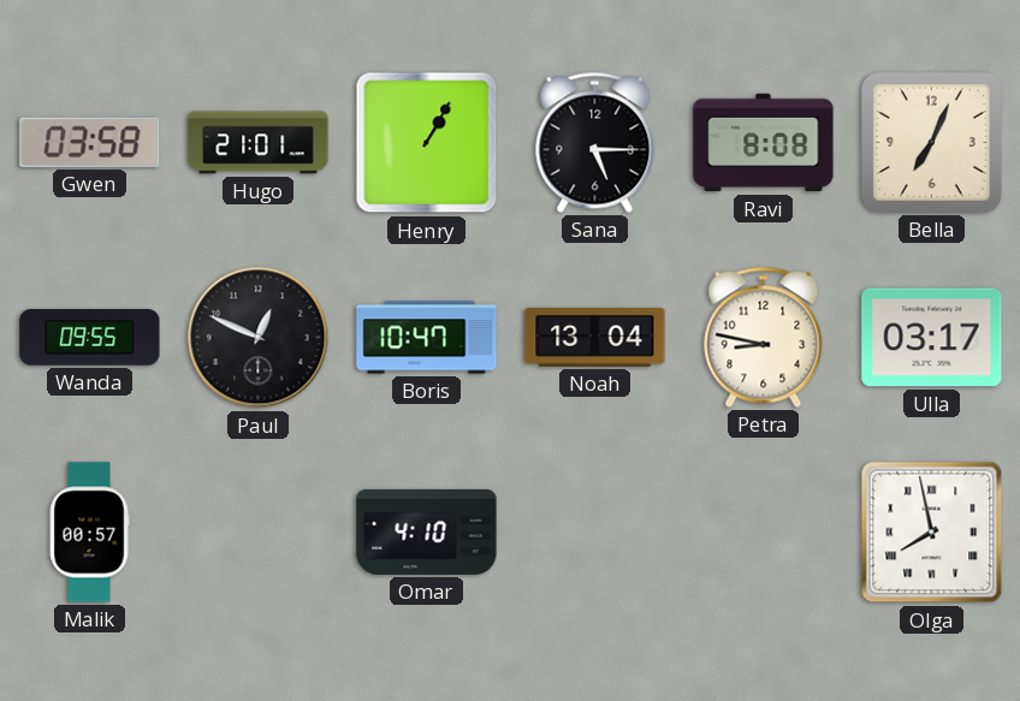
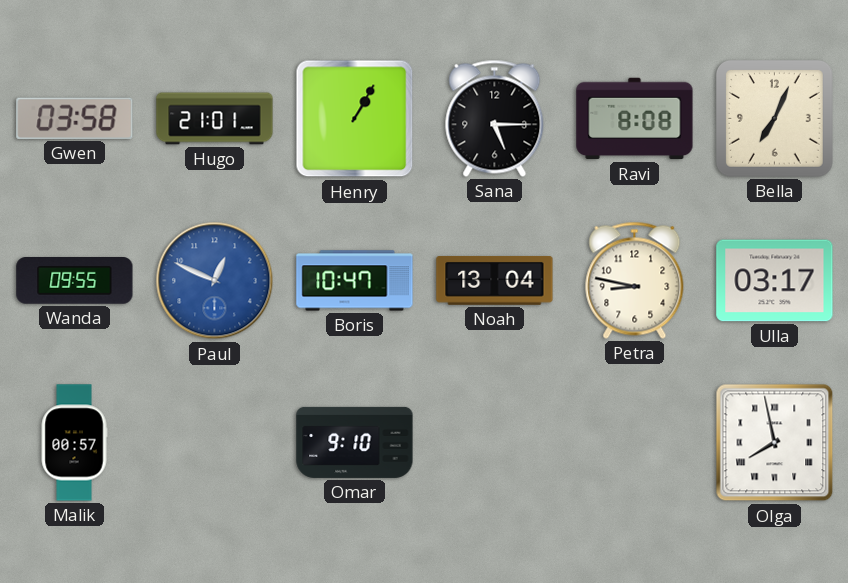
Paul dial: black -> blue
Omar: 4:10 -> 9:10
